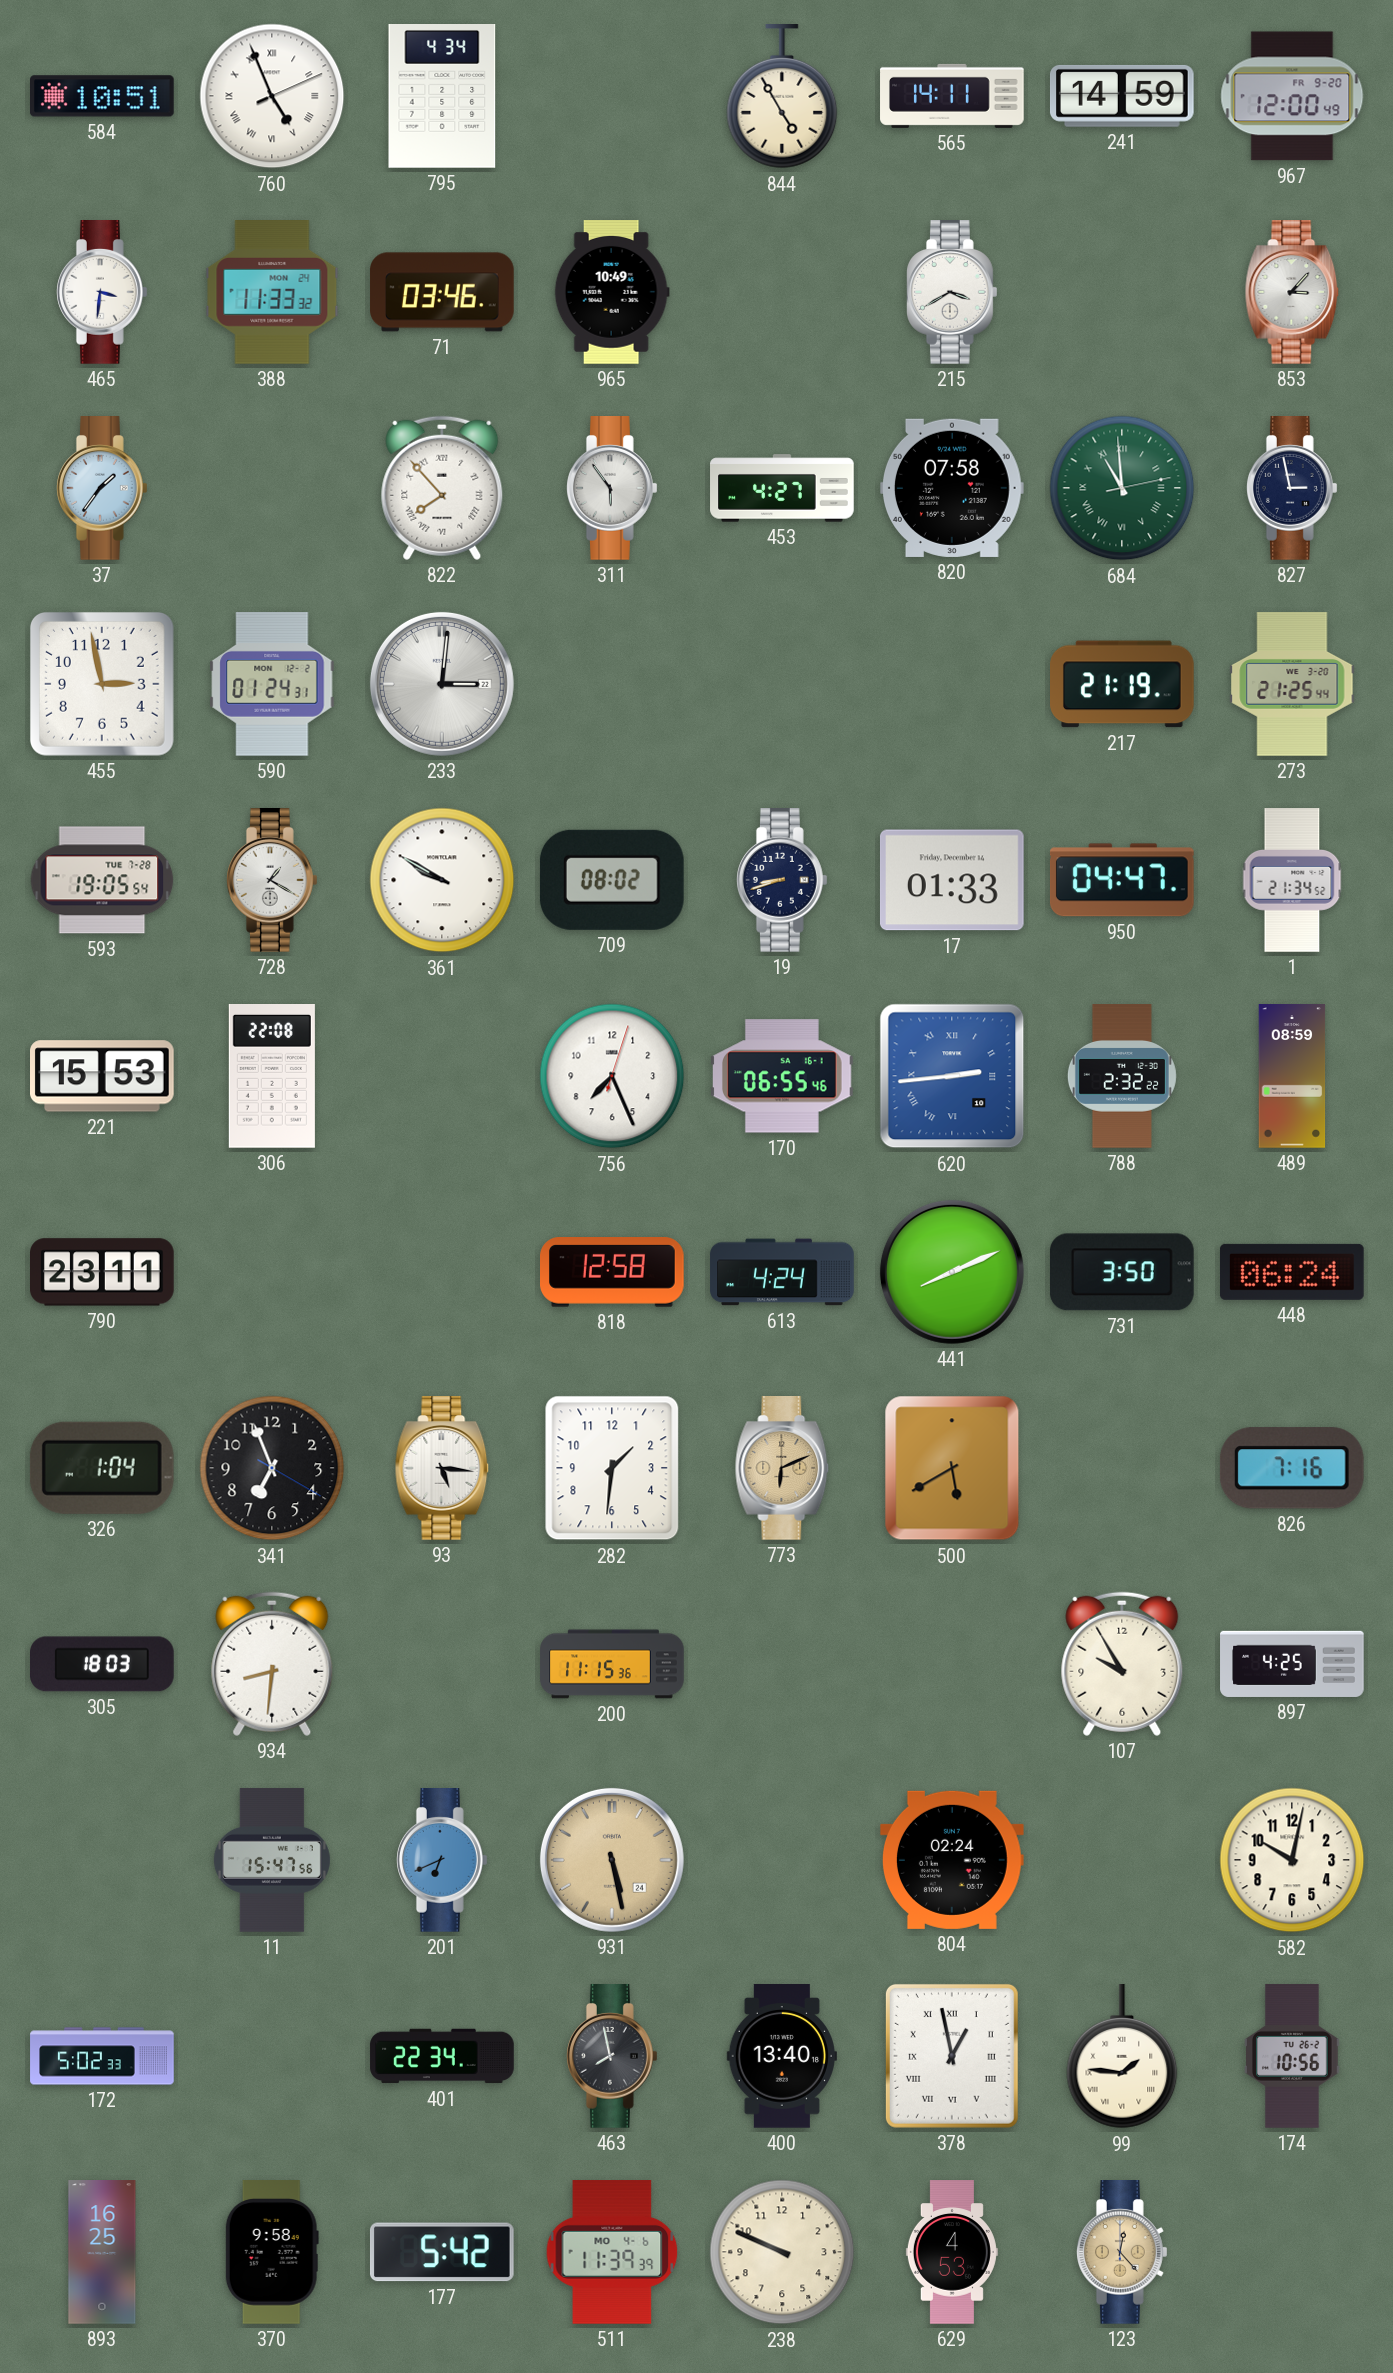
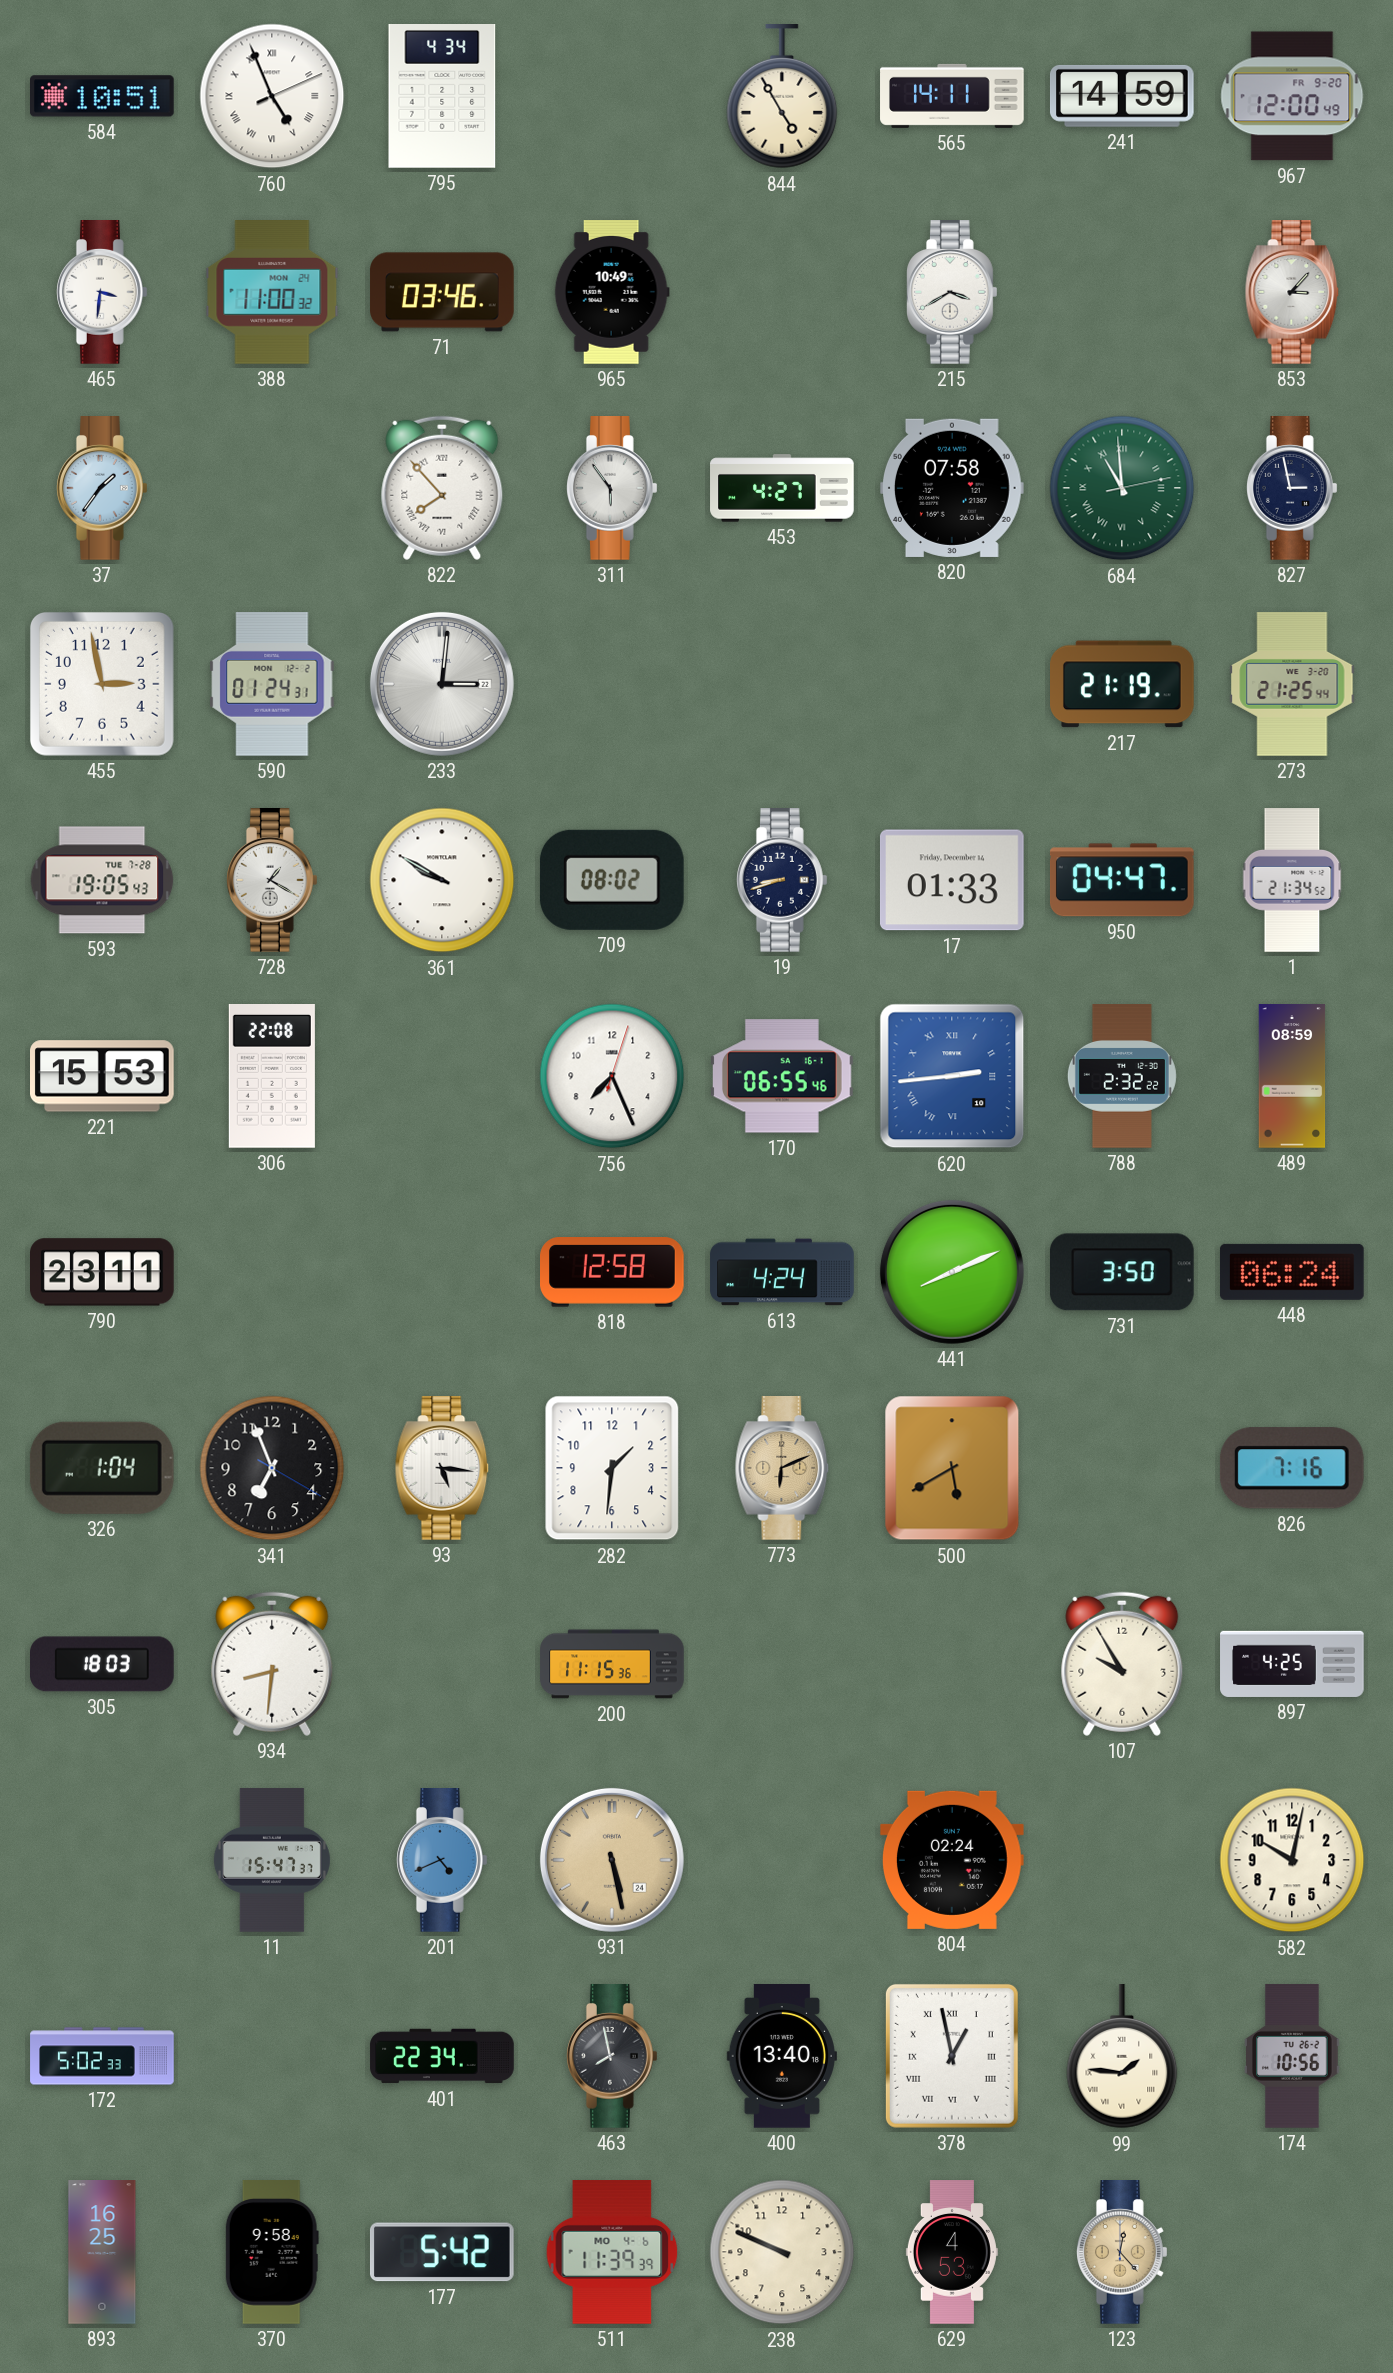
388: 11:33 -> 11:00
593: 19:05:54 -> 19:05:43
11: 15:47:56 -> 15:47:37
201: 6:41 -> 4:41
